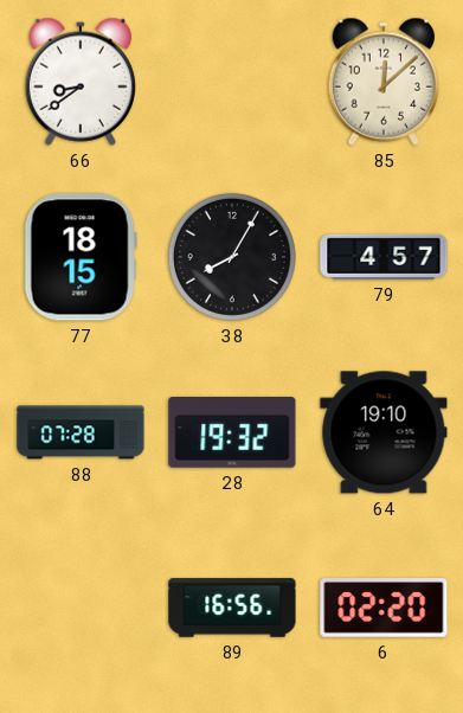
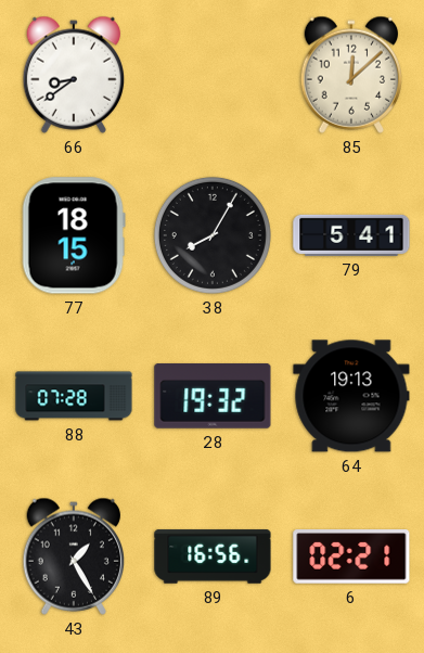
79: 4:57 -> 5:41
64: 19:10 -> 19:13
43: none -> 1:25
6: 02:20 -> 02:21
